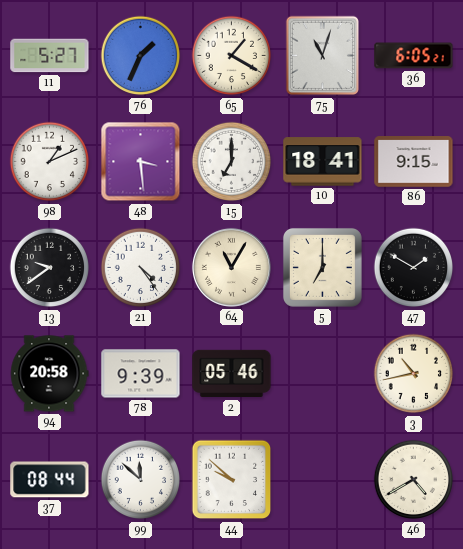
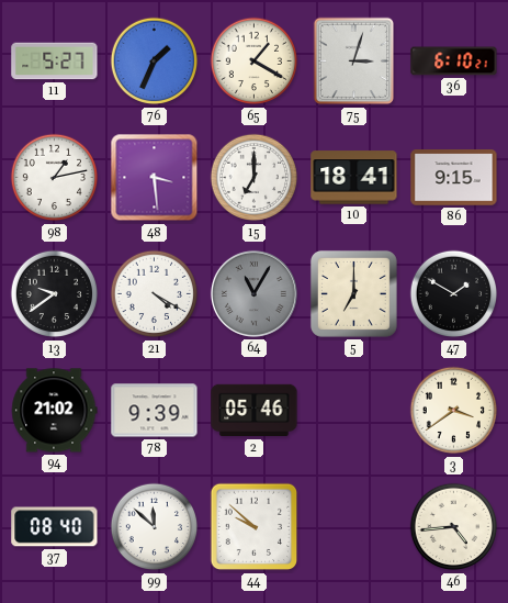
75: 11:03 -> 3:03
36: 6:05 -> 6:10
98: 1:11 -> 1:13
21: 4:24 -> 4:20
64 dial: cream -> grey
94: 20:58 -> 21:02
3: 10:43 -> 3:39
37: 08:44 -> 08:40
46: 4:40 -> 4:44
